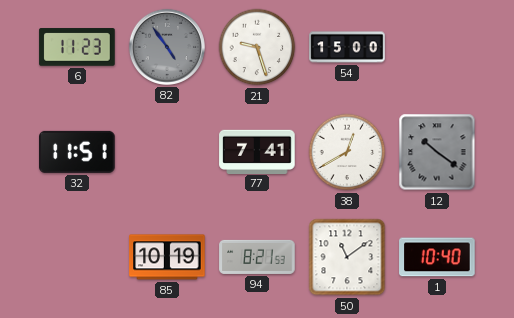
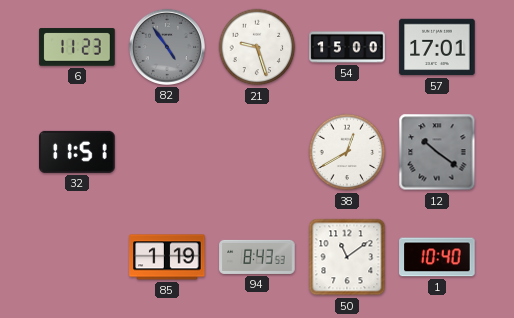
57: none -> 17:01
77: 7:41 -> none
85: 10:19 -> 1:19
94: 8:21 -> 8:43
